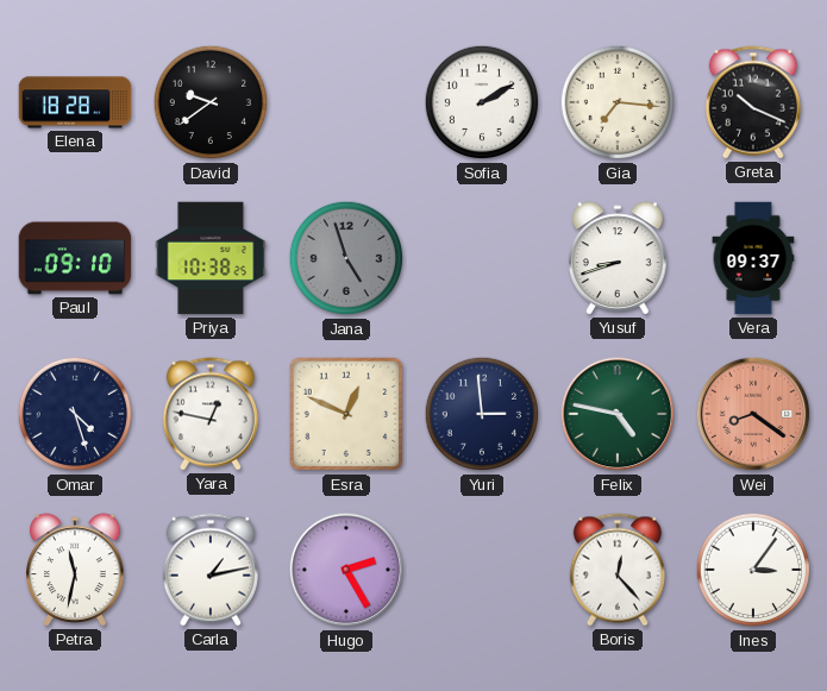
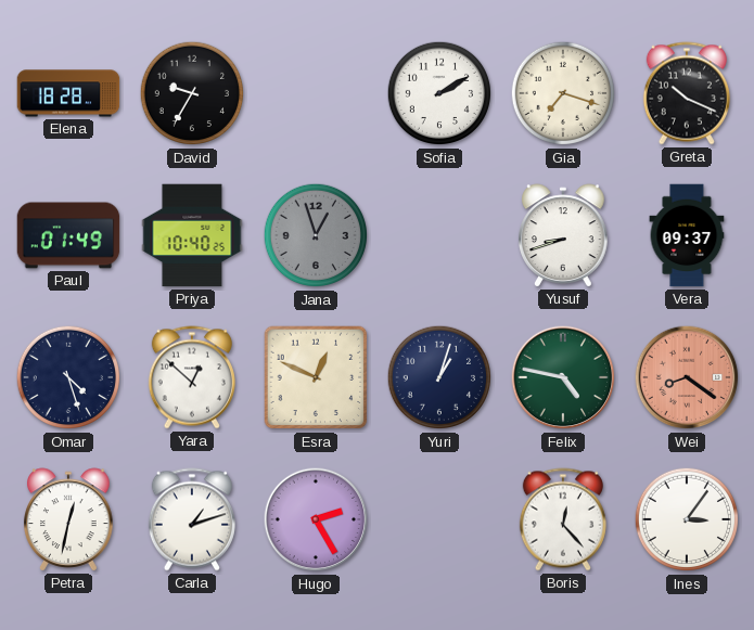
David: 9:39 -> 9:35
Gia: 7:16 -> 7:18
Paul: 09:10 -> 01:49
Priya: 10:38 -> 10:40
Jana: 4:57 -> 12:57
Yara: 12:47 -> 12:52
Yuri: 2:59 -> 1:03
Petra: 11:32 -> 12:32
Carla: 1:13 -> 1:12
